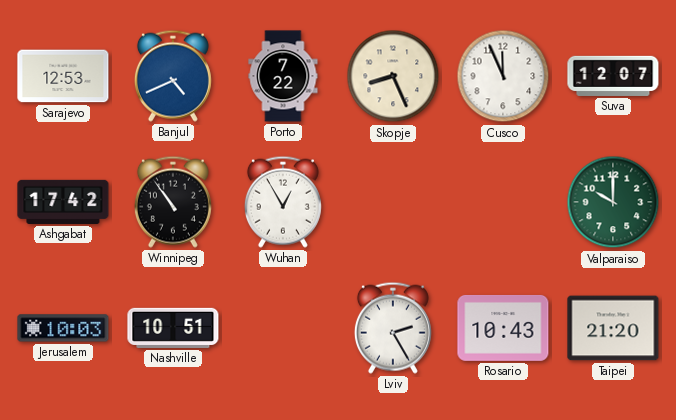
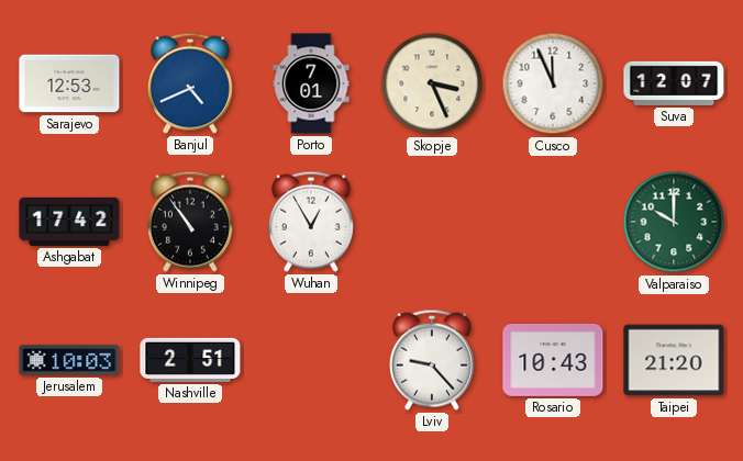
Porto: 7:22 -> 7:01
Skopje: 8:26 -> 3:26
Nashville: 10:51 -> 2:51
Lviv: 2:25 -> 9:23
